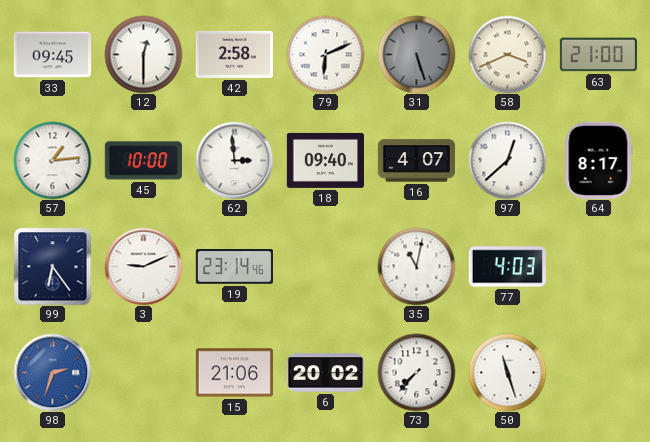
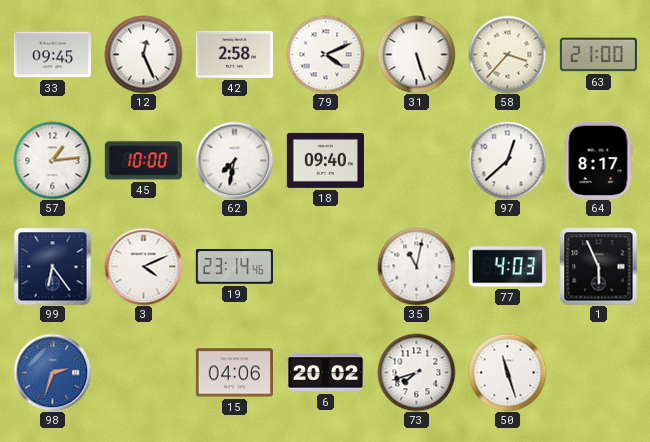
12: 12:30 -> 12:26
79: 6:11 -> 4:11
31 dial: grey -> white
58: 3:41 -> 3:37
62: 2:59 -> 7:32
16: 4:07 -> none
3: 9:11 -> 4:11
1: none -> 5:56
15: 21:06 -> 04:06
73: 7:37 -> 7:42
